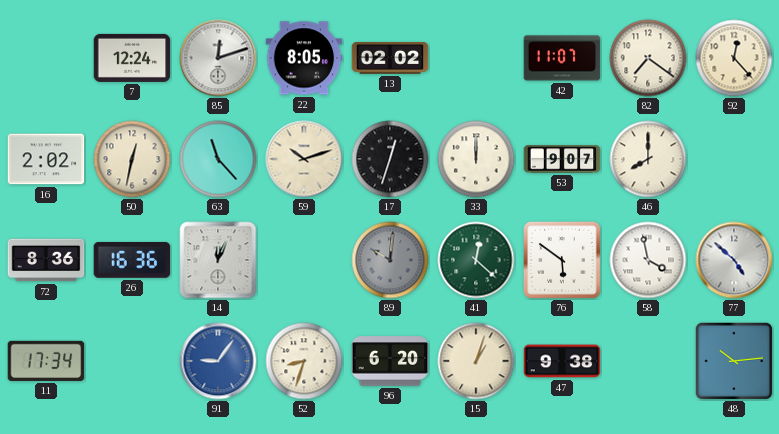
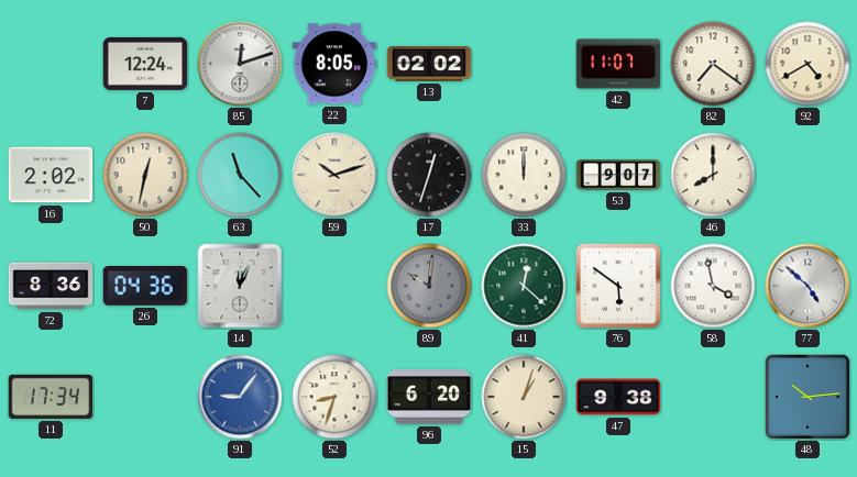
92: 12:23 -> 4:40
26: 16:36 -> 04:36
